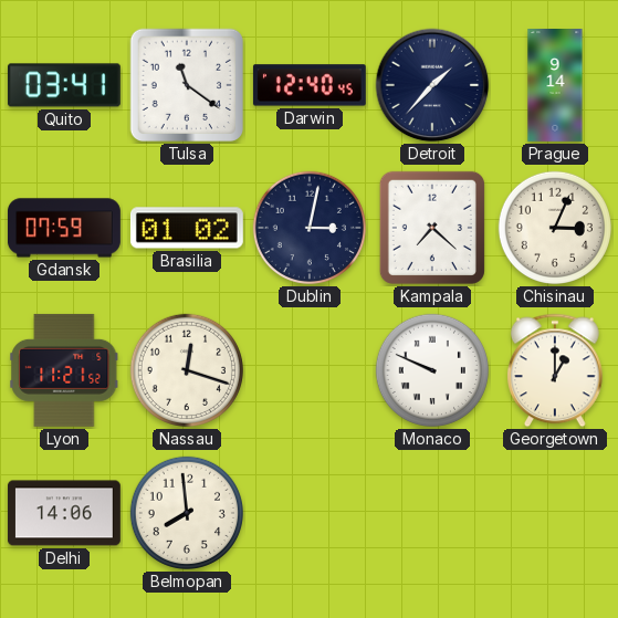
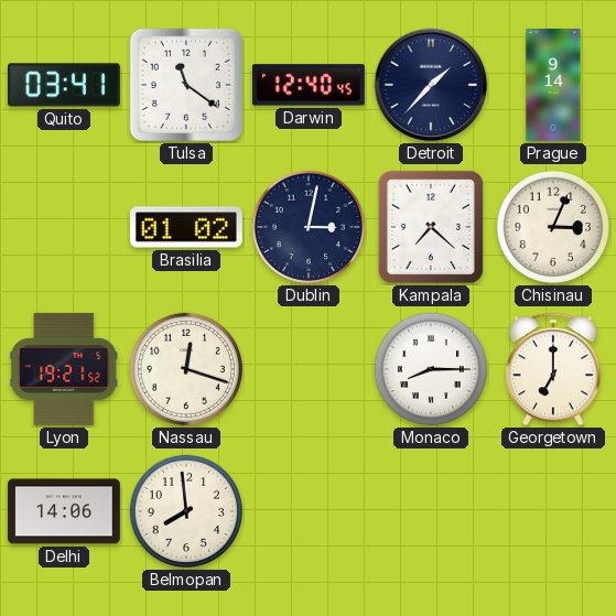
Gdansk: 07:59 -> none
Lyon: 11:21 -> 19:21
Monaco: 9:49 -> 8:15
Georgetown: 1:00 -> 7:00
